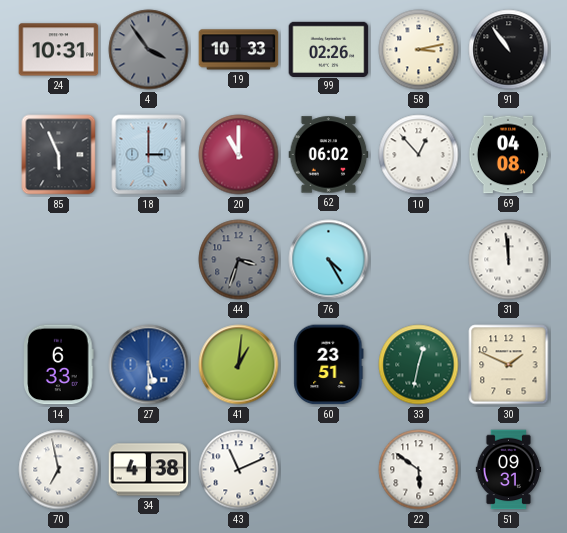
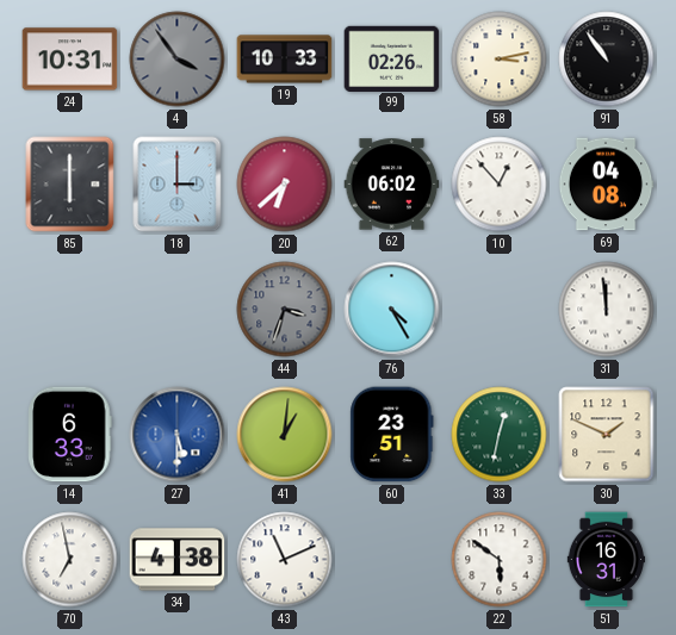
85: 5:56 -> 6:00
20: 11:00 -> 6:38
51: 09:31 -> 16:31
